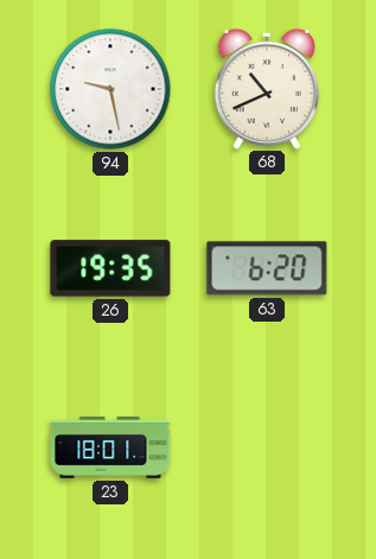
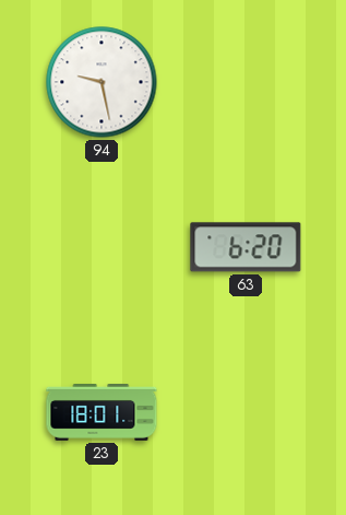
68: 10:41 -> none
26: 19:35 -> none
